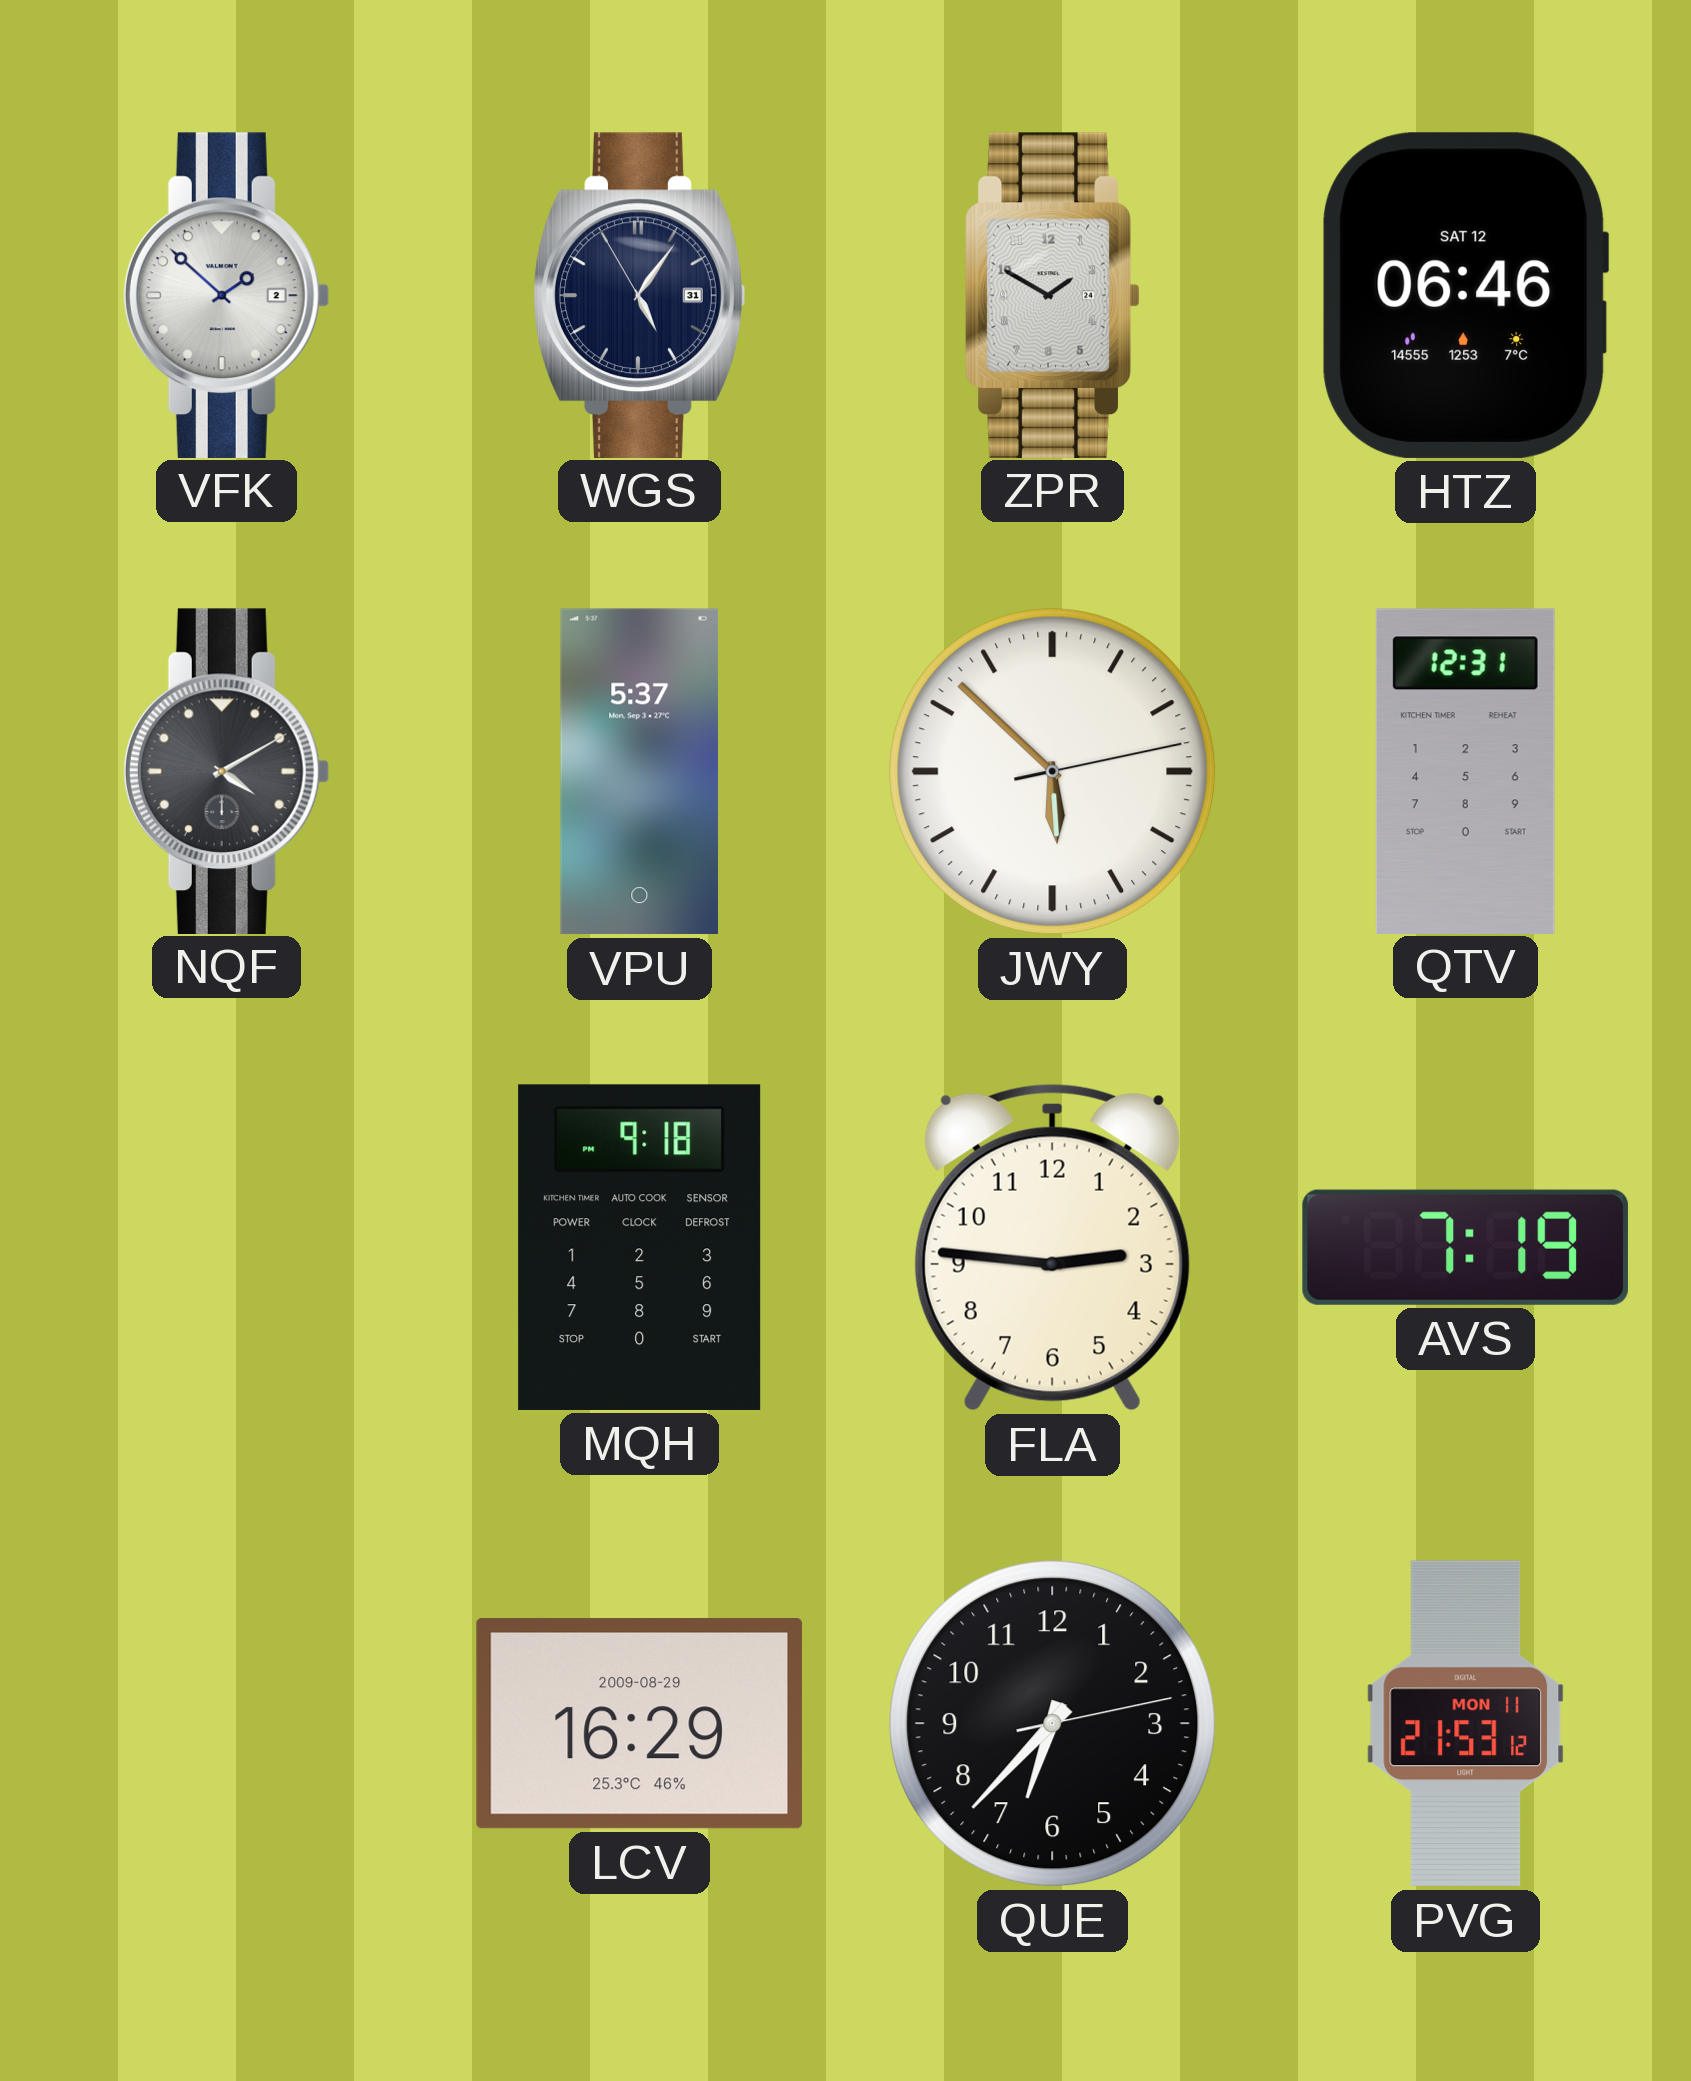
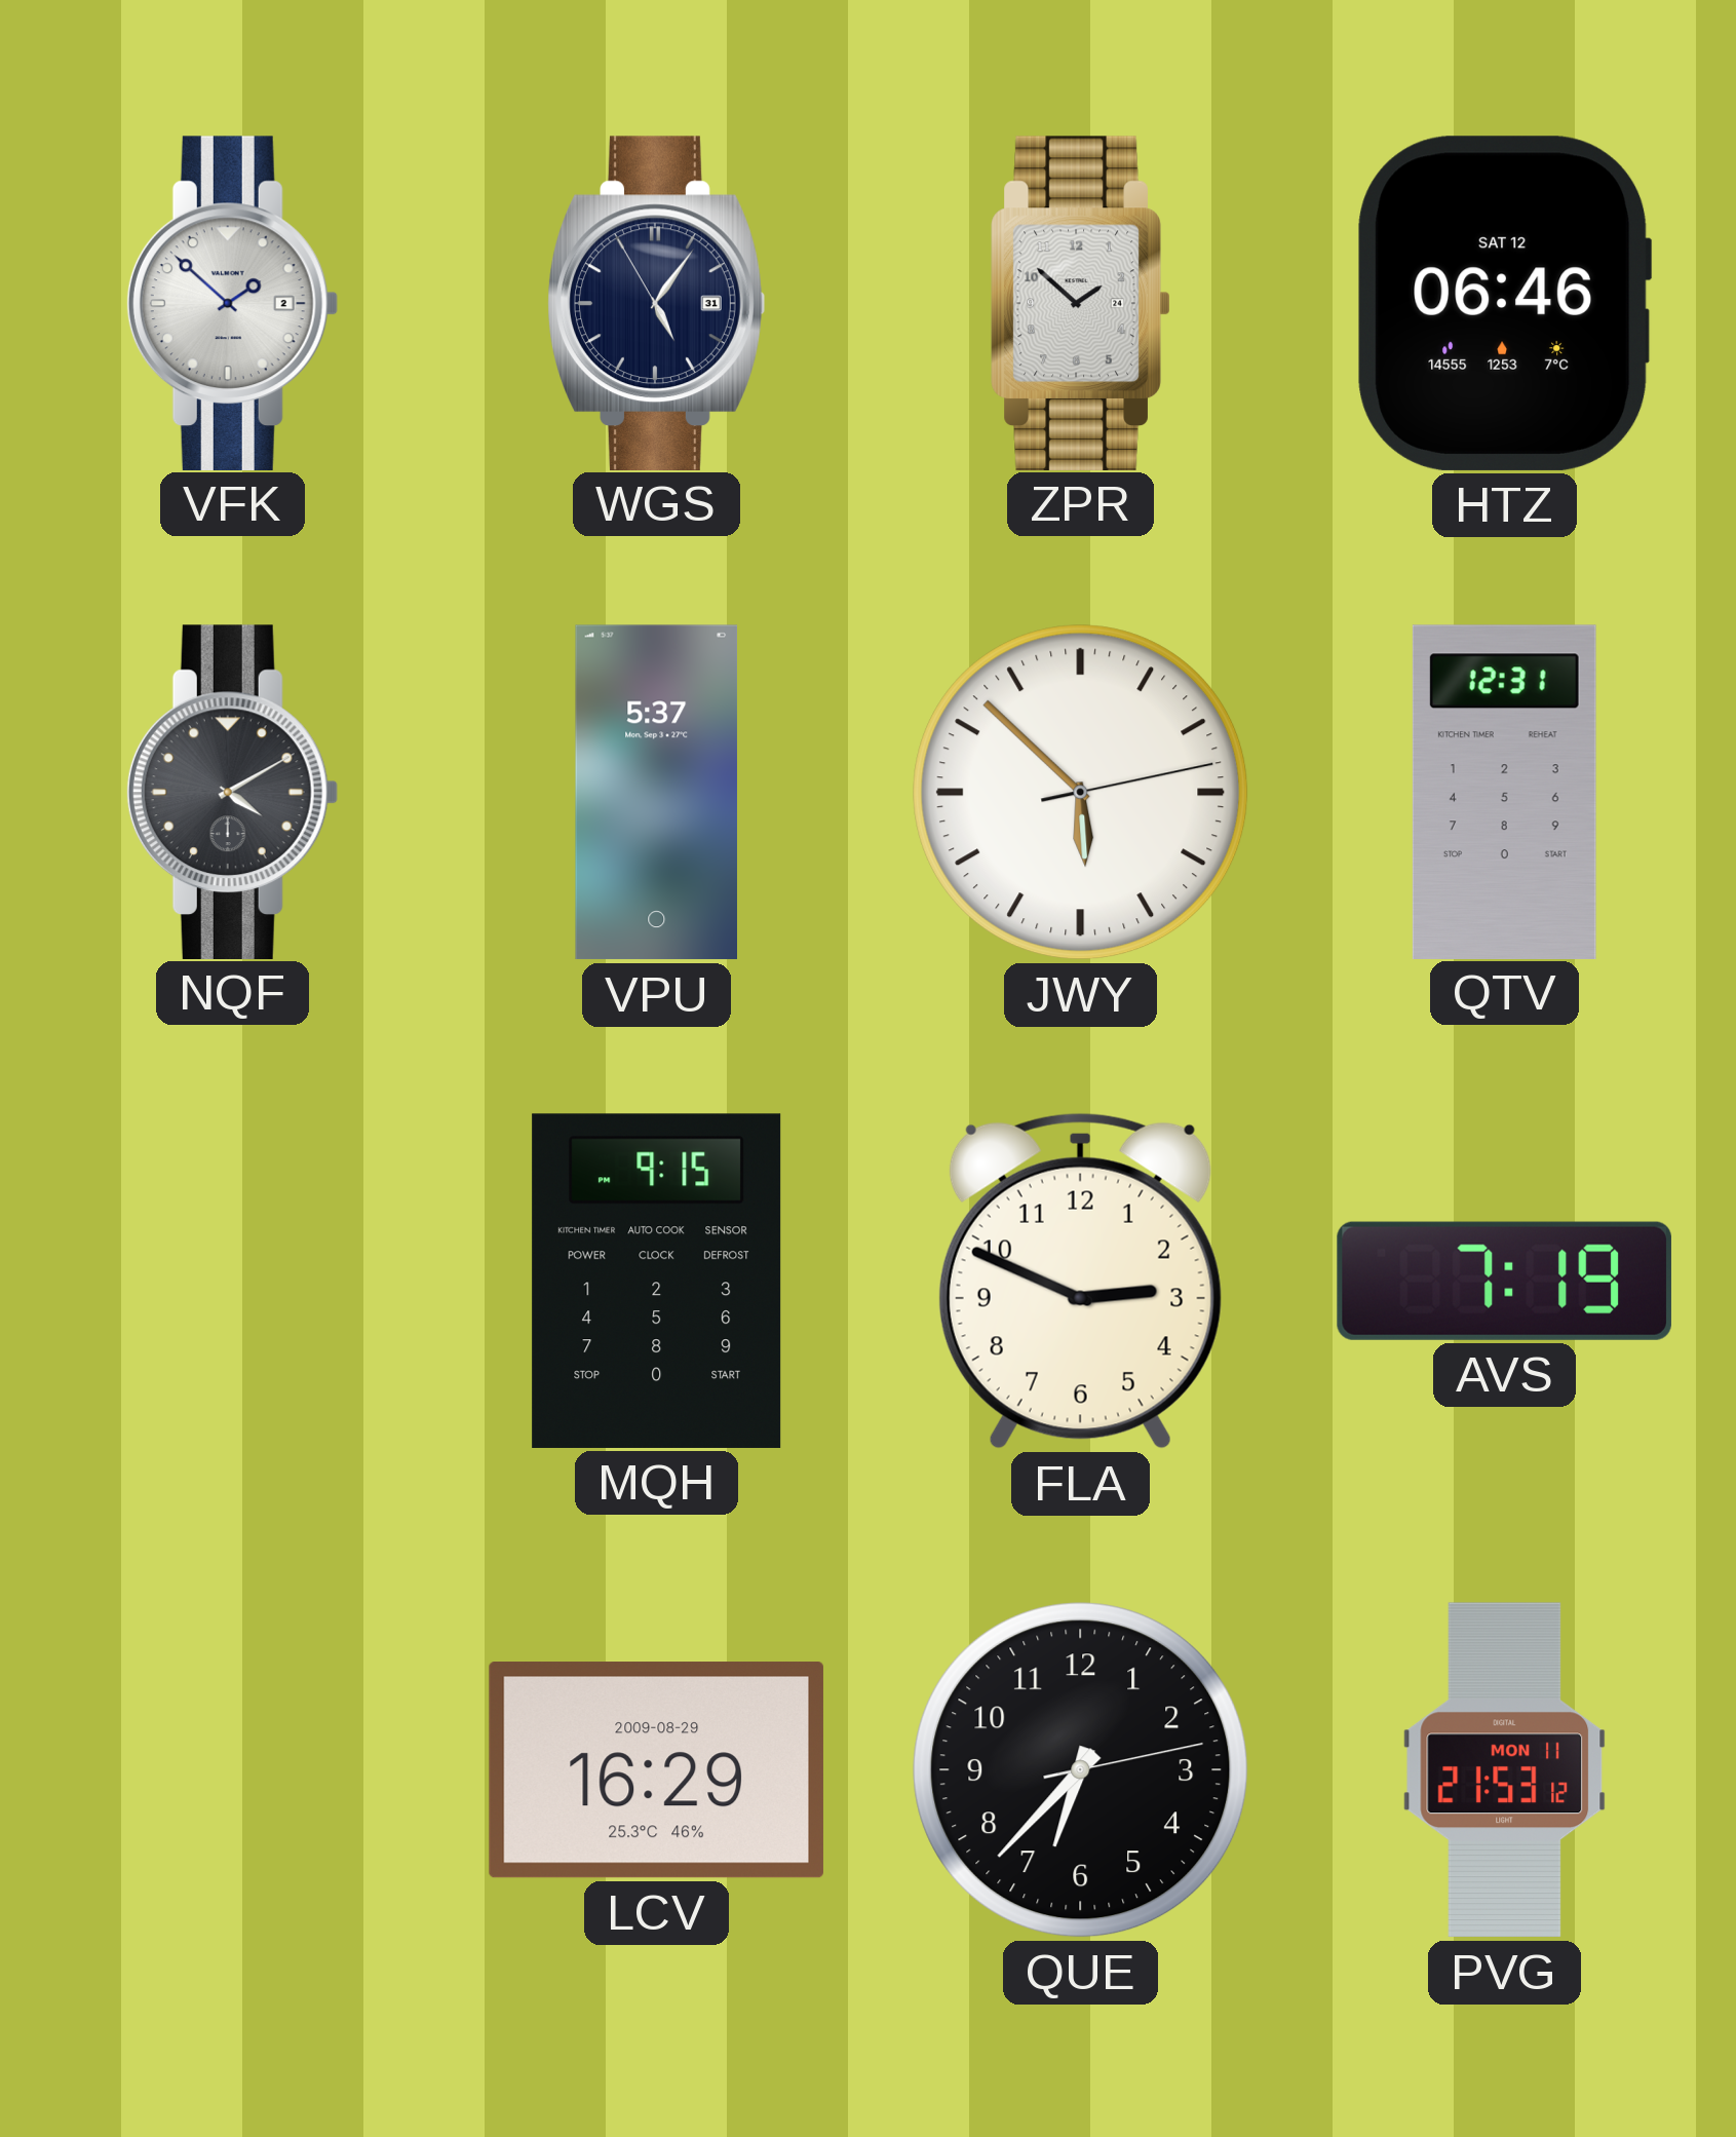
ZPR: 1:50 -> 1:52
MQH: 9:18 -> 9:15
FLA: 2:46 -> 2:49
